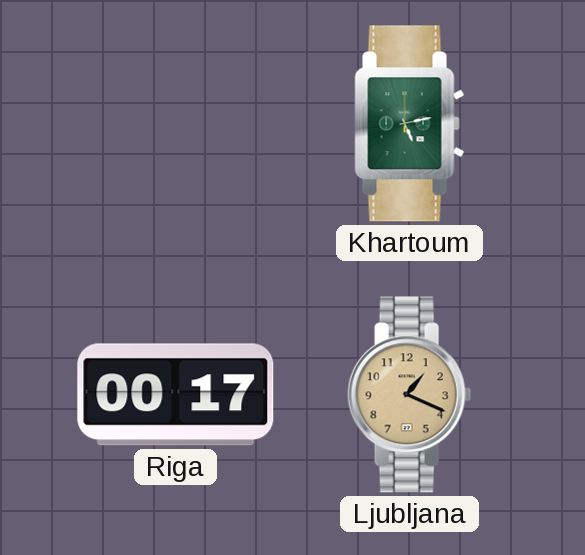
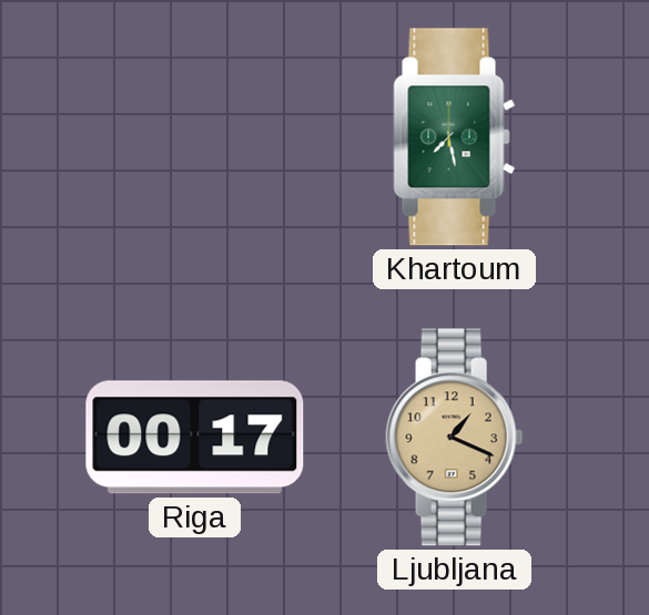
Khartoum: 5:13 -> 7:28
